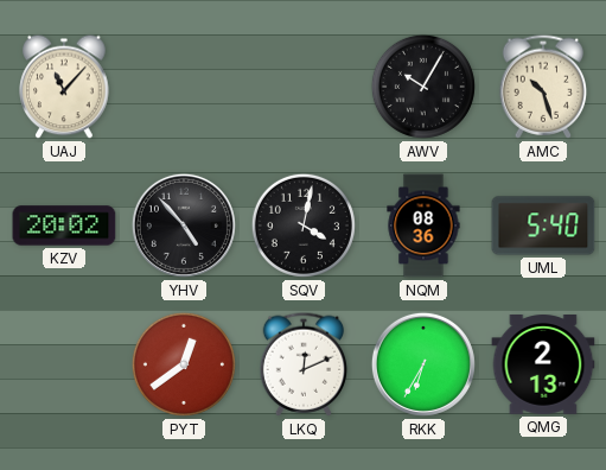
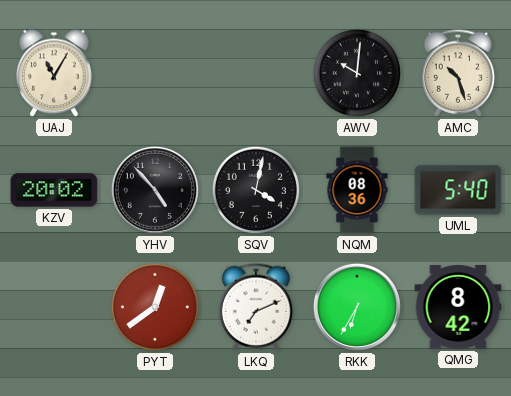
UAJ: 11:07 -> 11:05
AWV: 10:05 -> 10:01
LKQ: 12:11 -> 7:11
QMG: 2:13 -> 8:42
